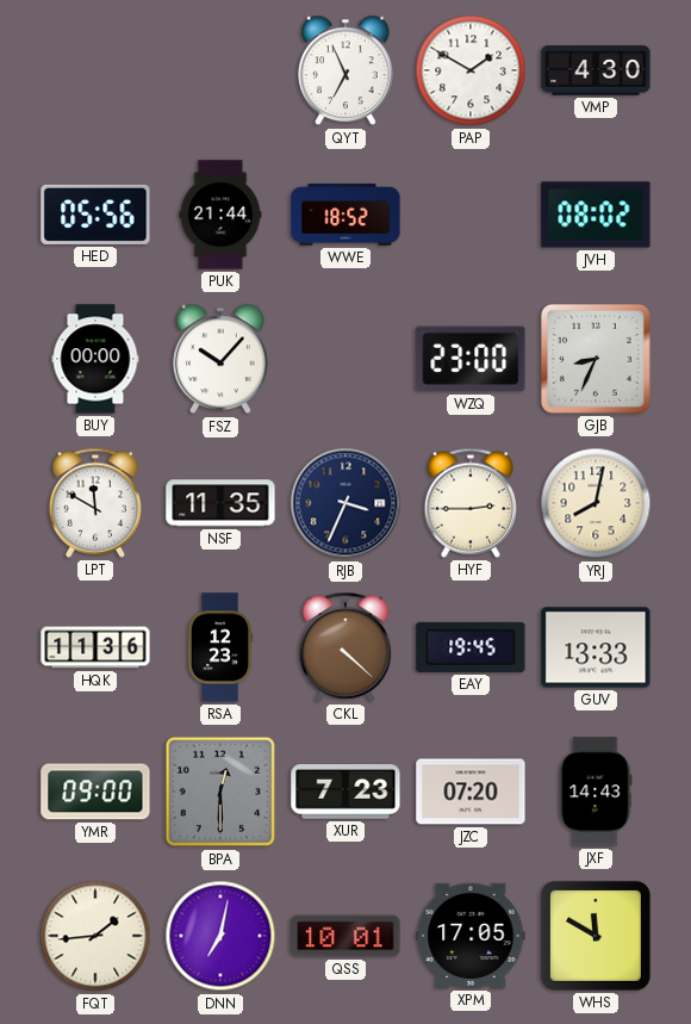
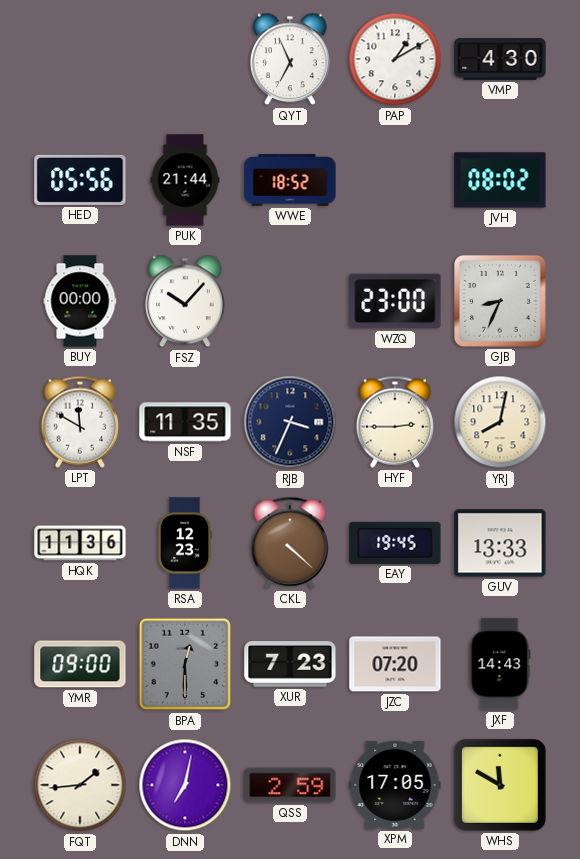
PAP: 1:50 -> 1:10
QSS: 10:01 -> 2:59
